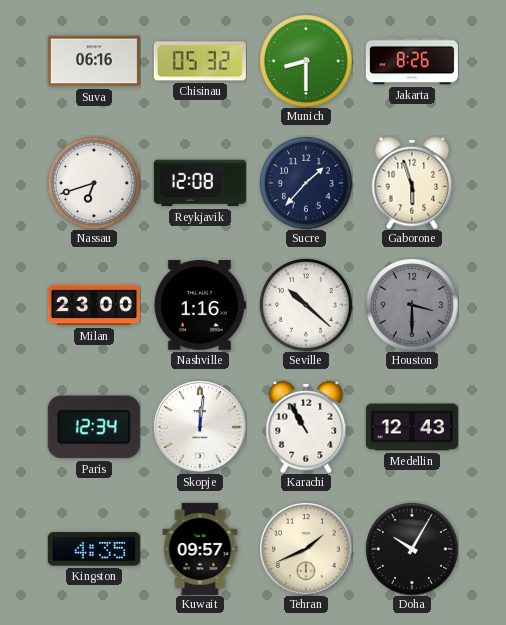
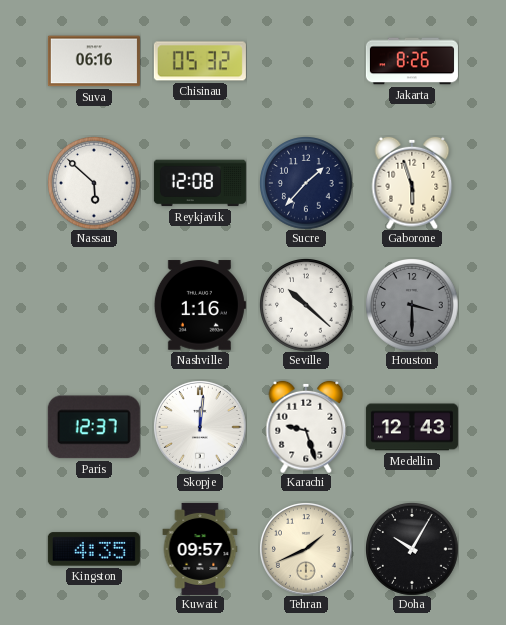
Munich: 8:30 -> none
Nassau: 6:42 -> 5:52
Milan: 23:00 -> none
Paris: 12:34 -> 12:37
Karachi: 10:55 -> 9:27
